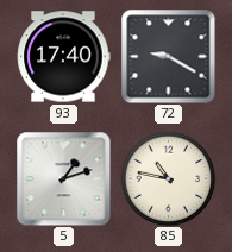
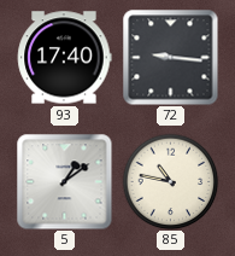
72: 9:20 -> 9:16
5: 1:12 -> 1:09
